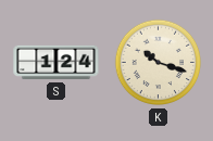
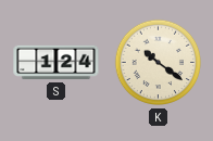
K: 10:18 -> 10:21
